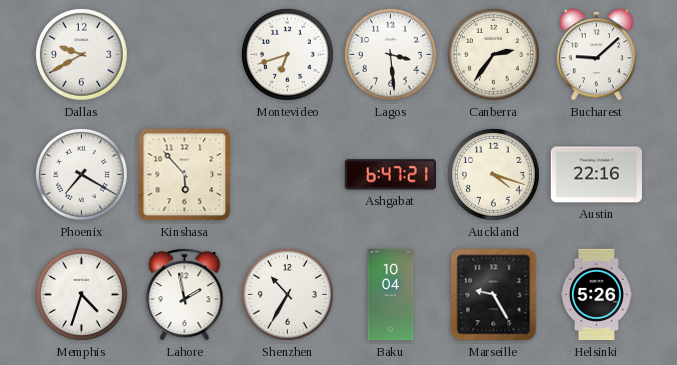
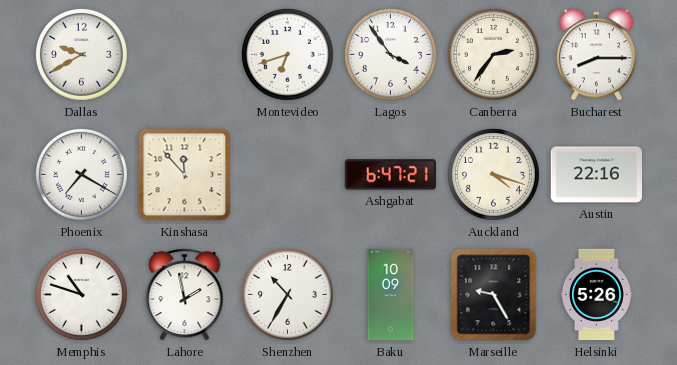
Lagos: 3:29 -> 3:54
Bucharest: 9:08 -> 8:15
Kinshasa: 5:53 -> 11:53
Memphis: 4:33 -> 10:48
Baku: 10:04 -> 10:09
